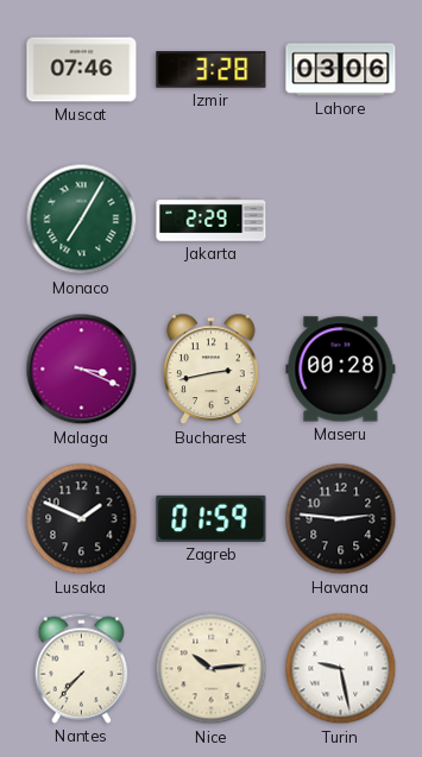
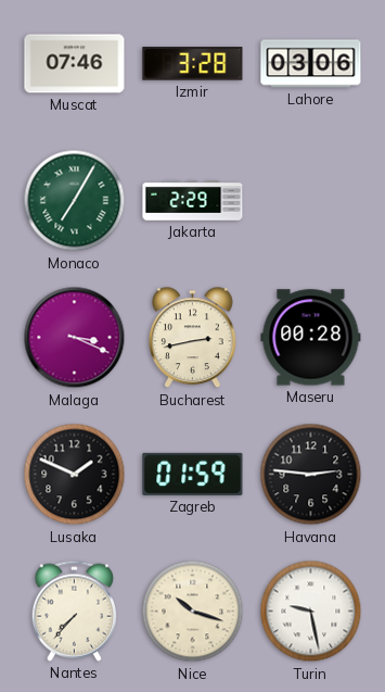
Nice: 10:14 -> 10:18
